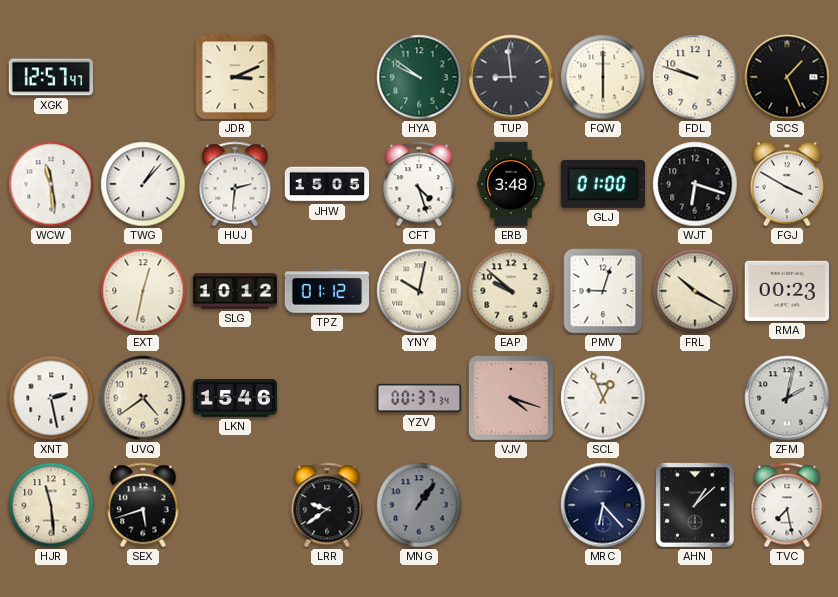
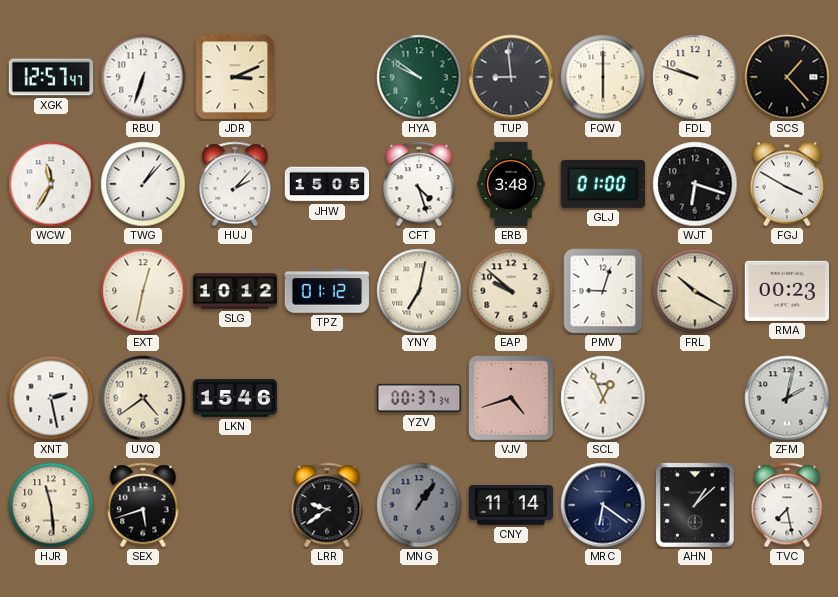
RBU: none -> 6:33
SCS: 1:26 -> 1:23
WCW: 11:29 -> 11:35
HUJ: 2:31 -> 2:07
YNY: 10:02 -> 7:02
VJV: 4:18 -> 4:42
CNY: none -> 11:14
MRC: 6:23 -> 6:21
